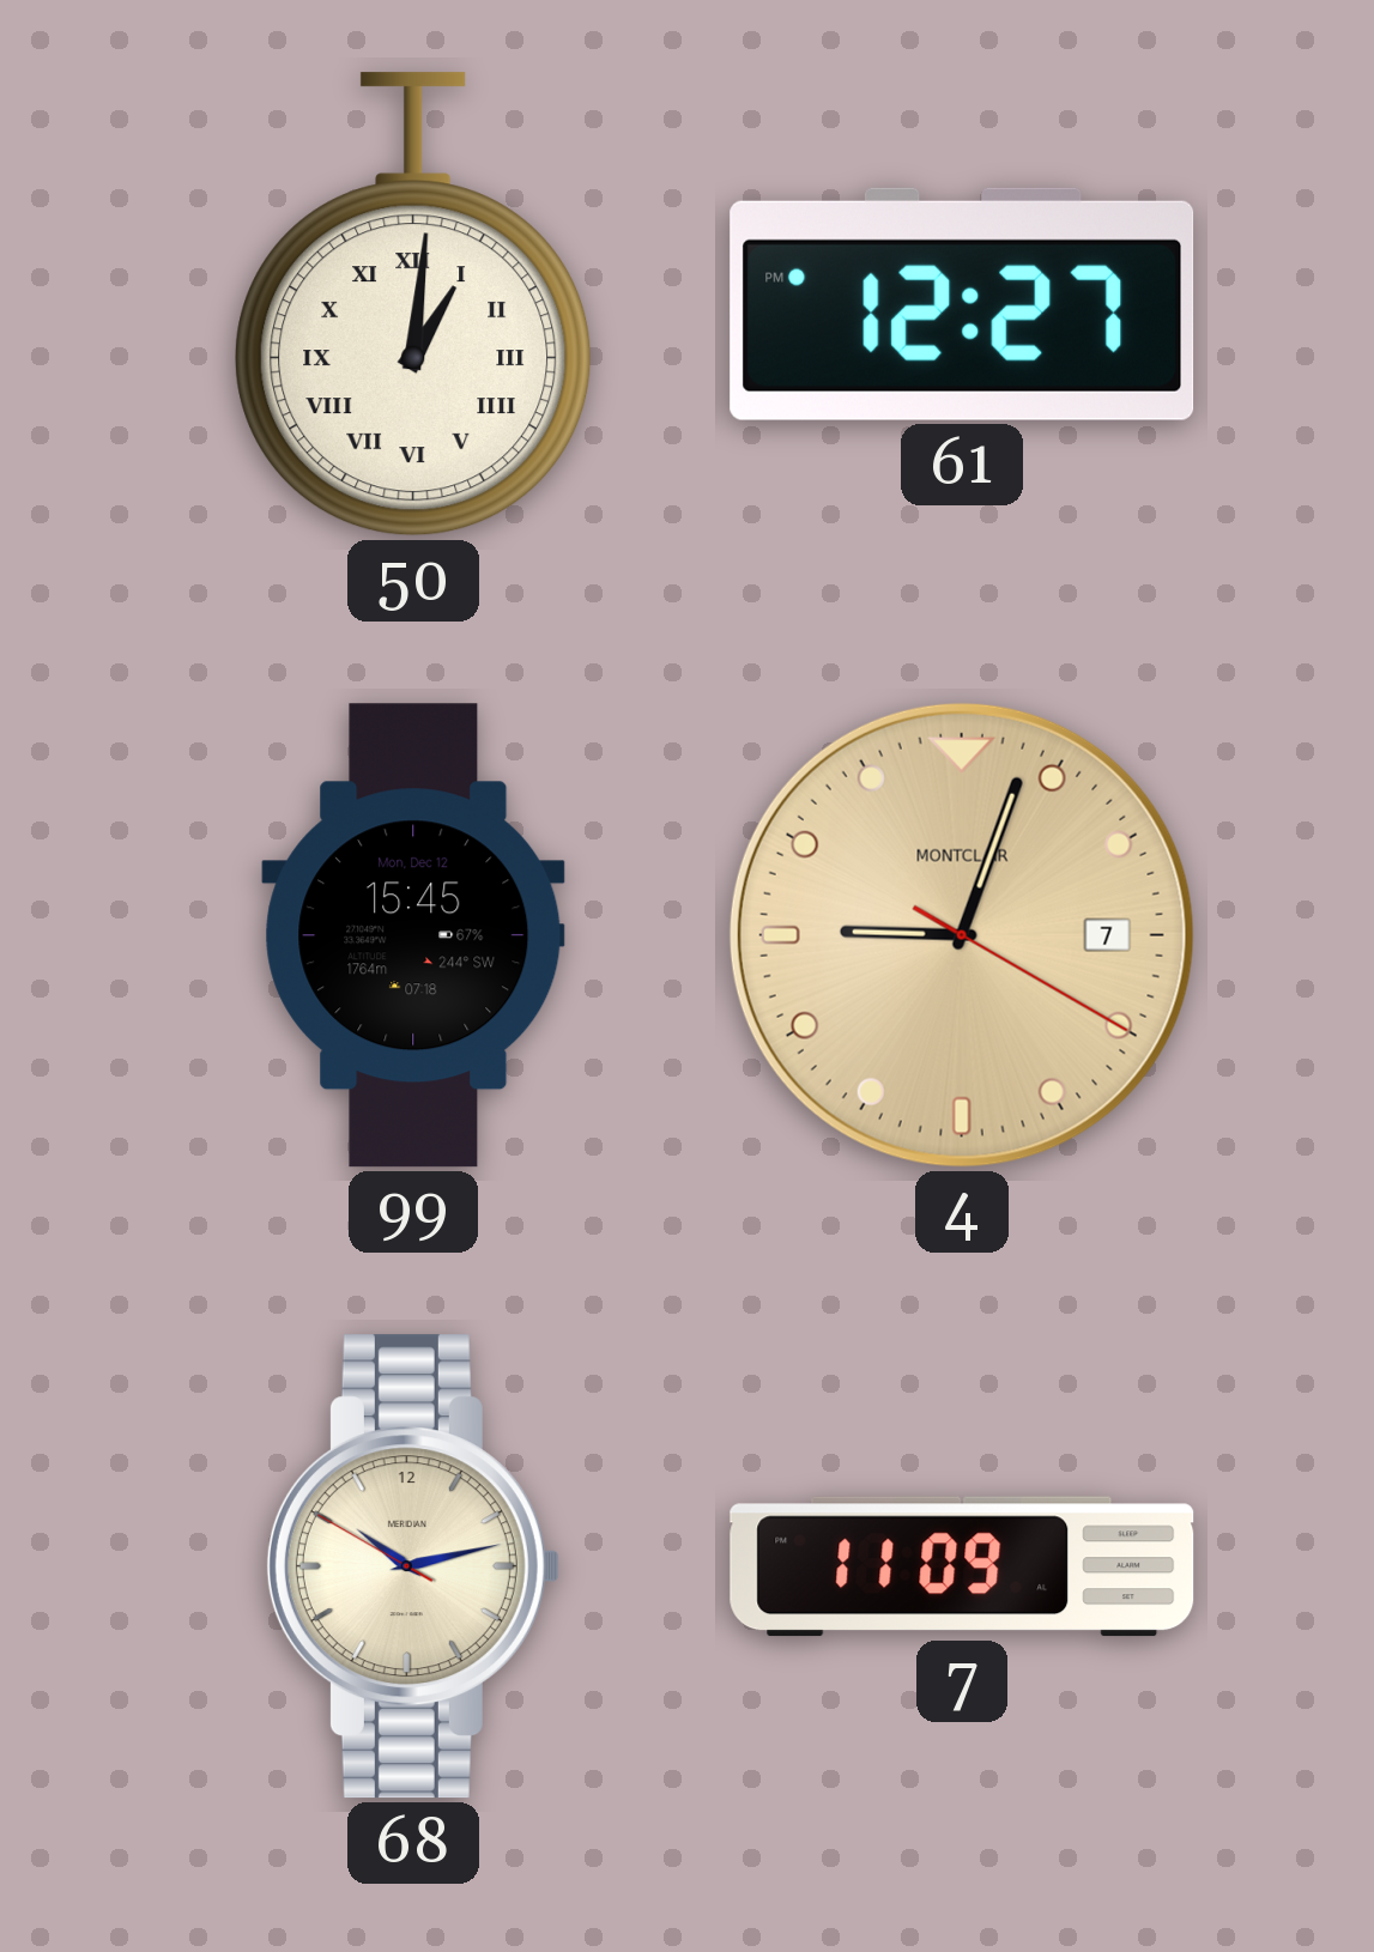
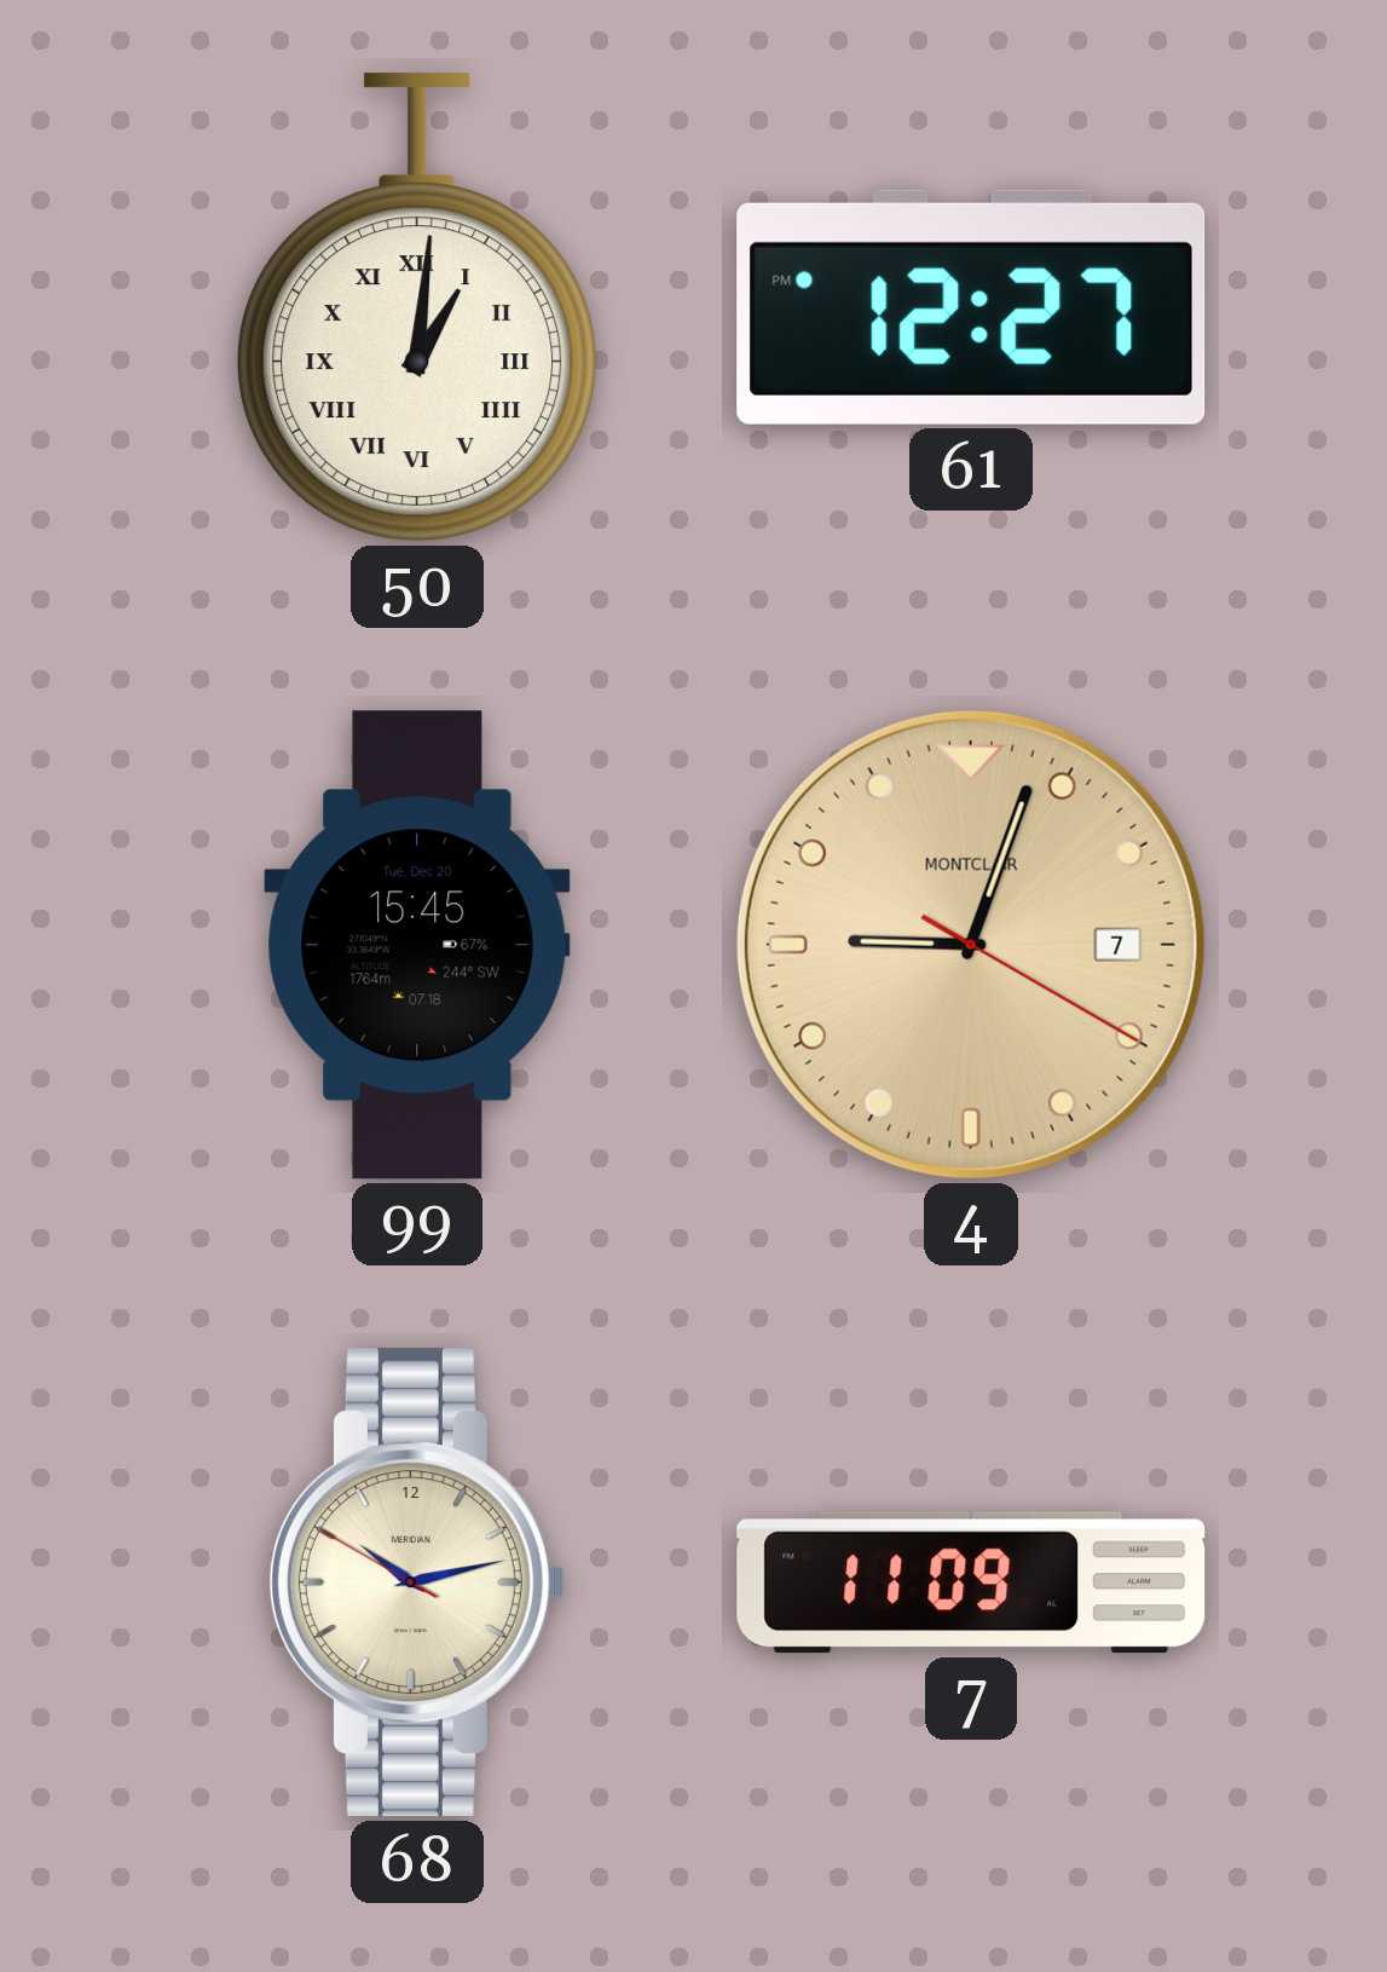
99 date: Mon, Dec 12 -> Tue, Dec 20
